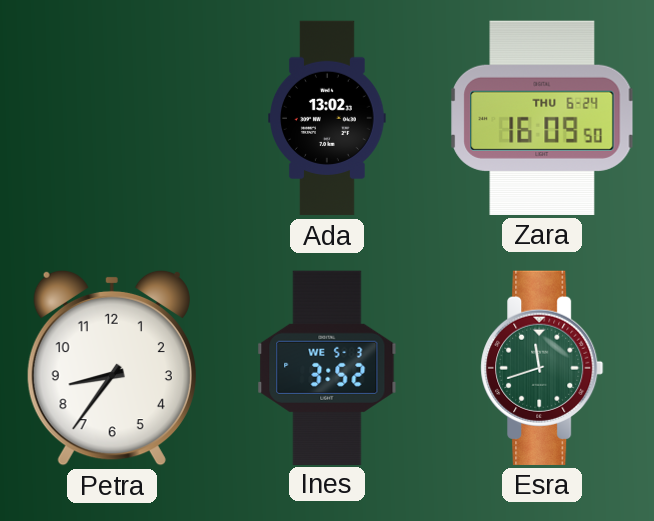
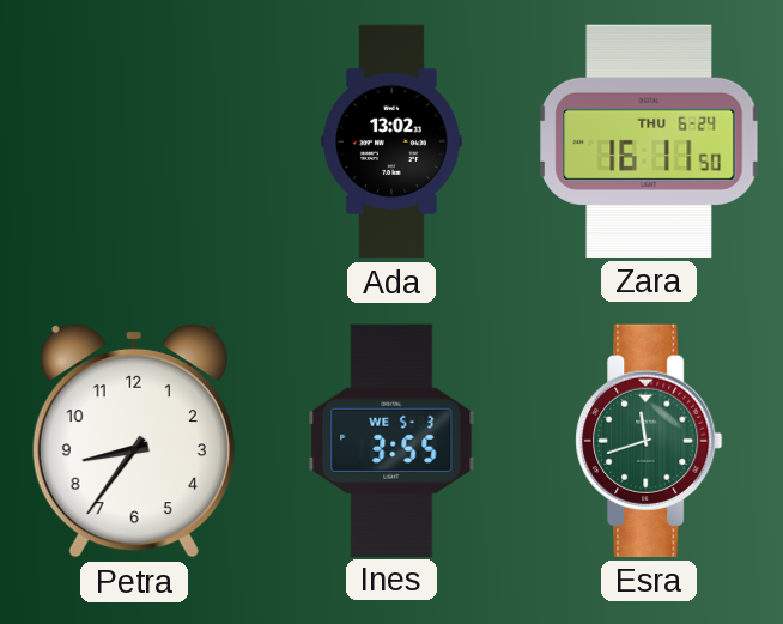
Zara: 16:09 -> 16:11
Ines: 3:52 -> 3:55
